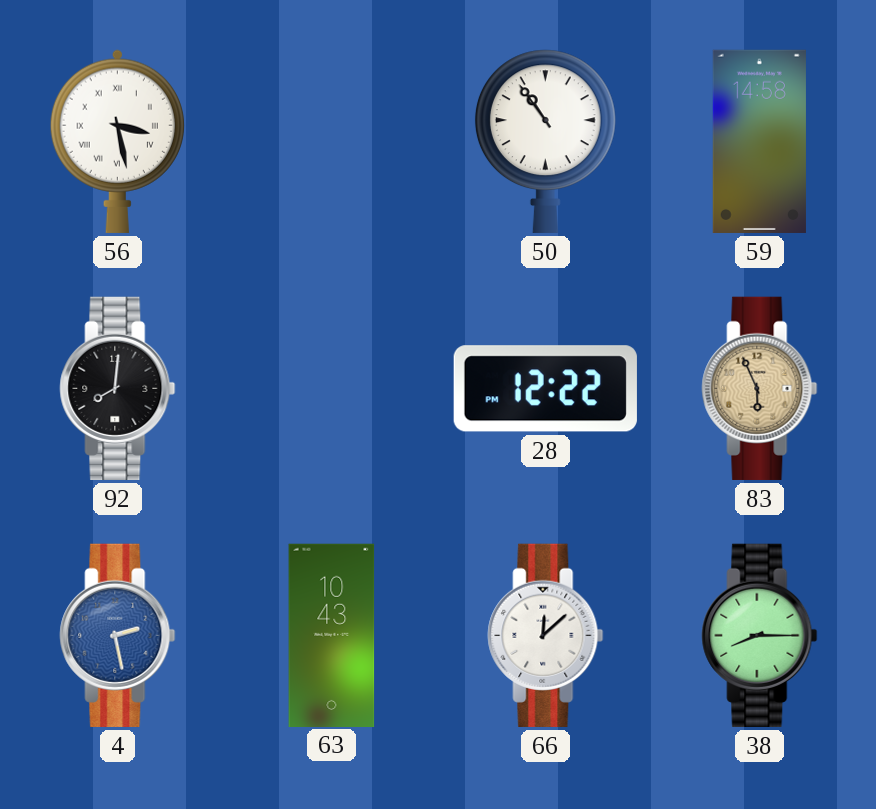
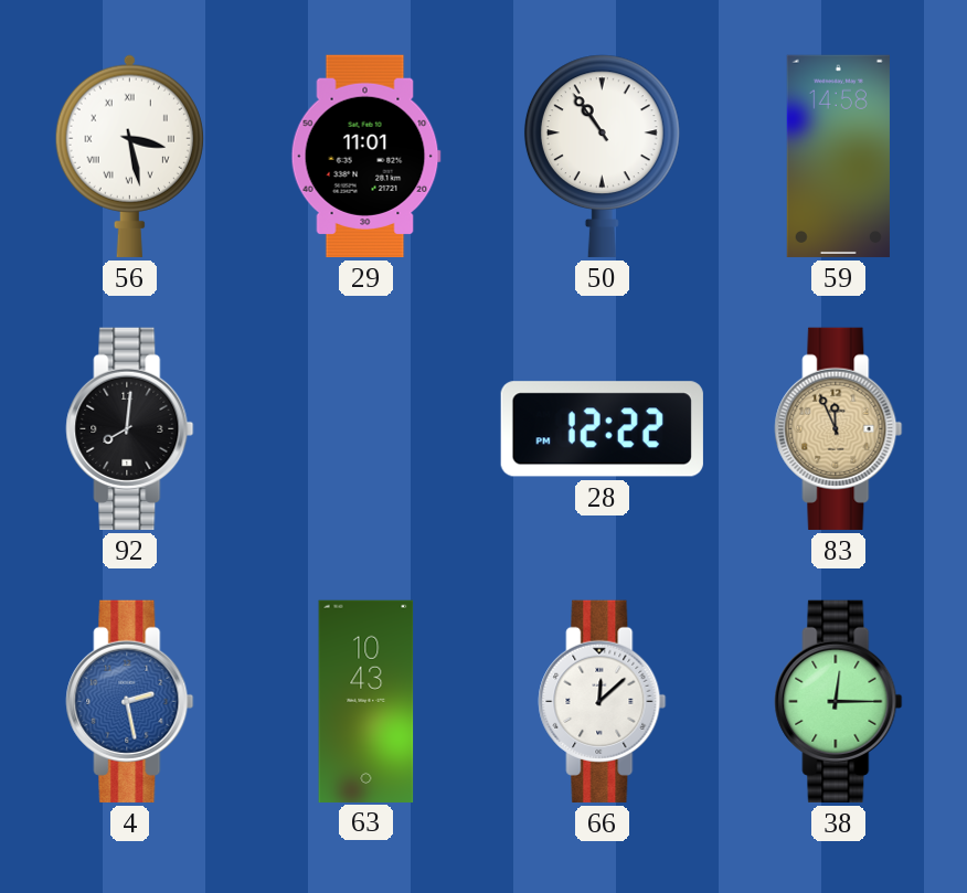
29: none -> 11:01
83: 5:56 -> 11:56
38: 8:15 -> 12:15
